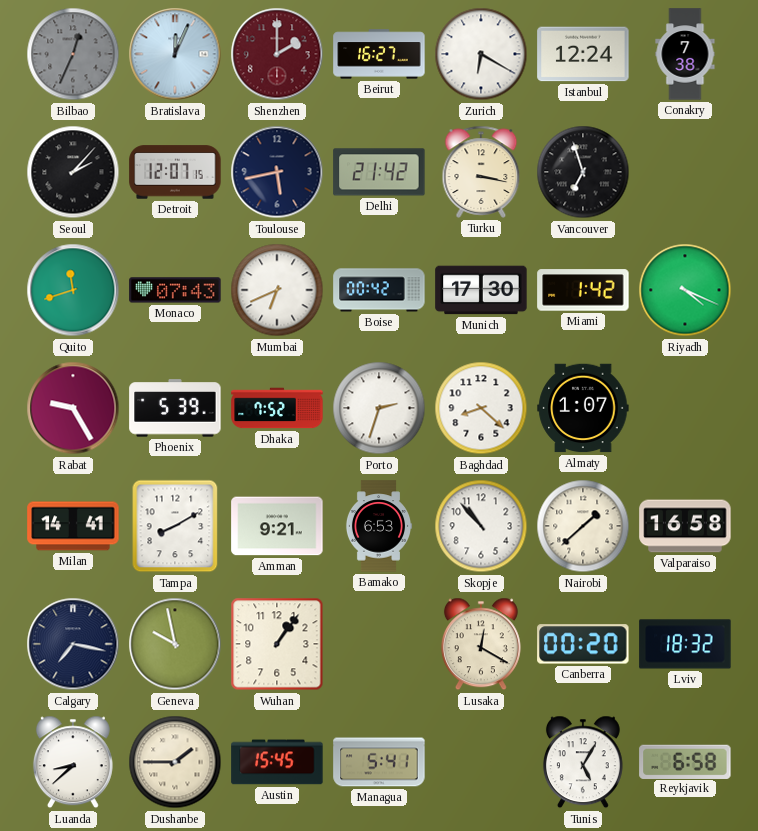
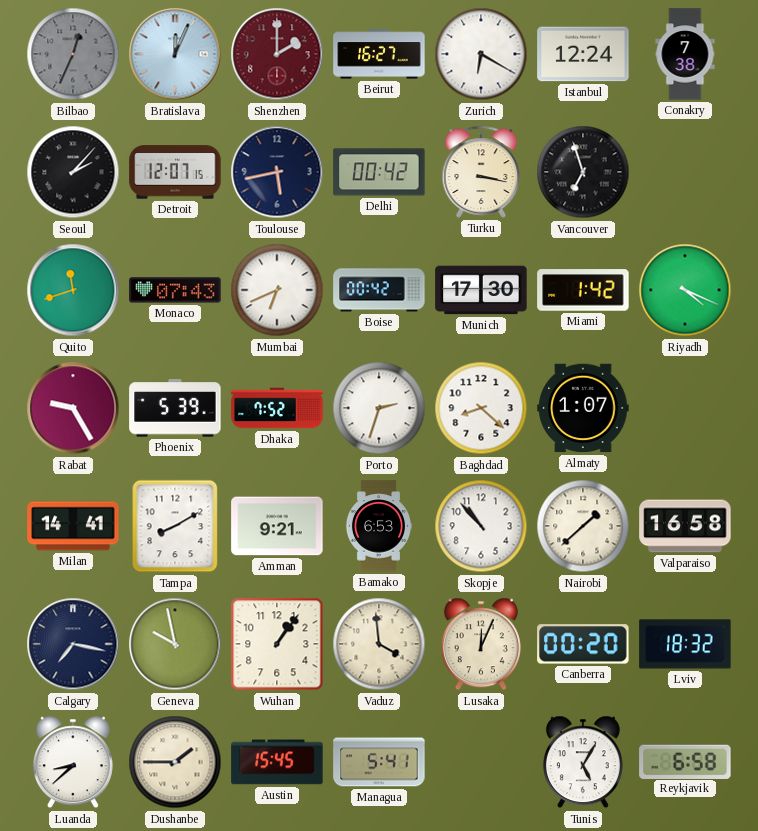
Delhi: 21:42 -> 00:42
Vaduz: none -> 3:59
Lusaka: 12:20 -> 12:04
